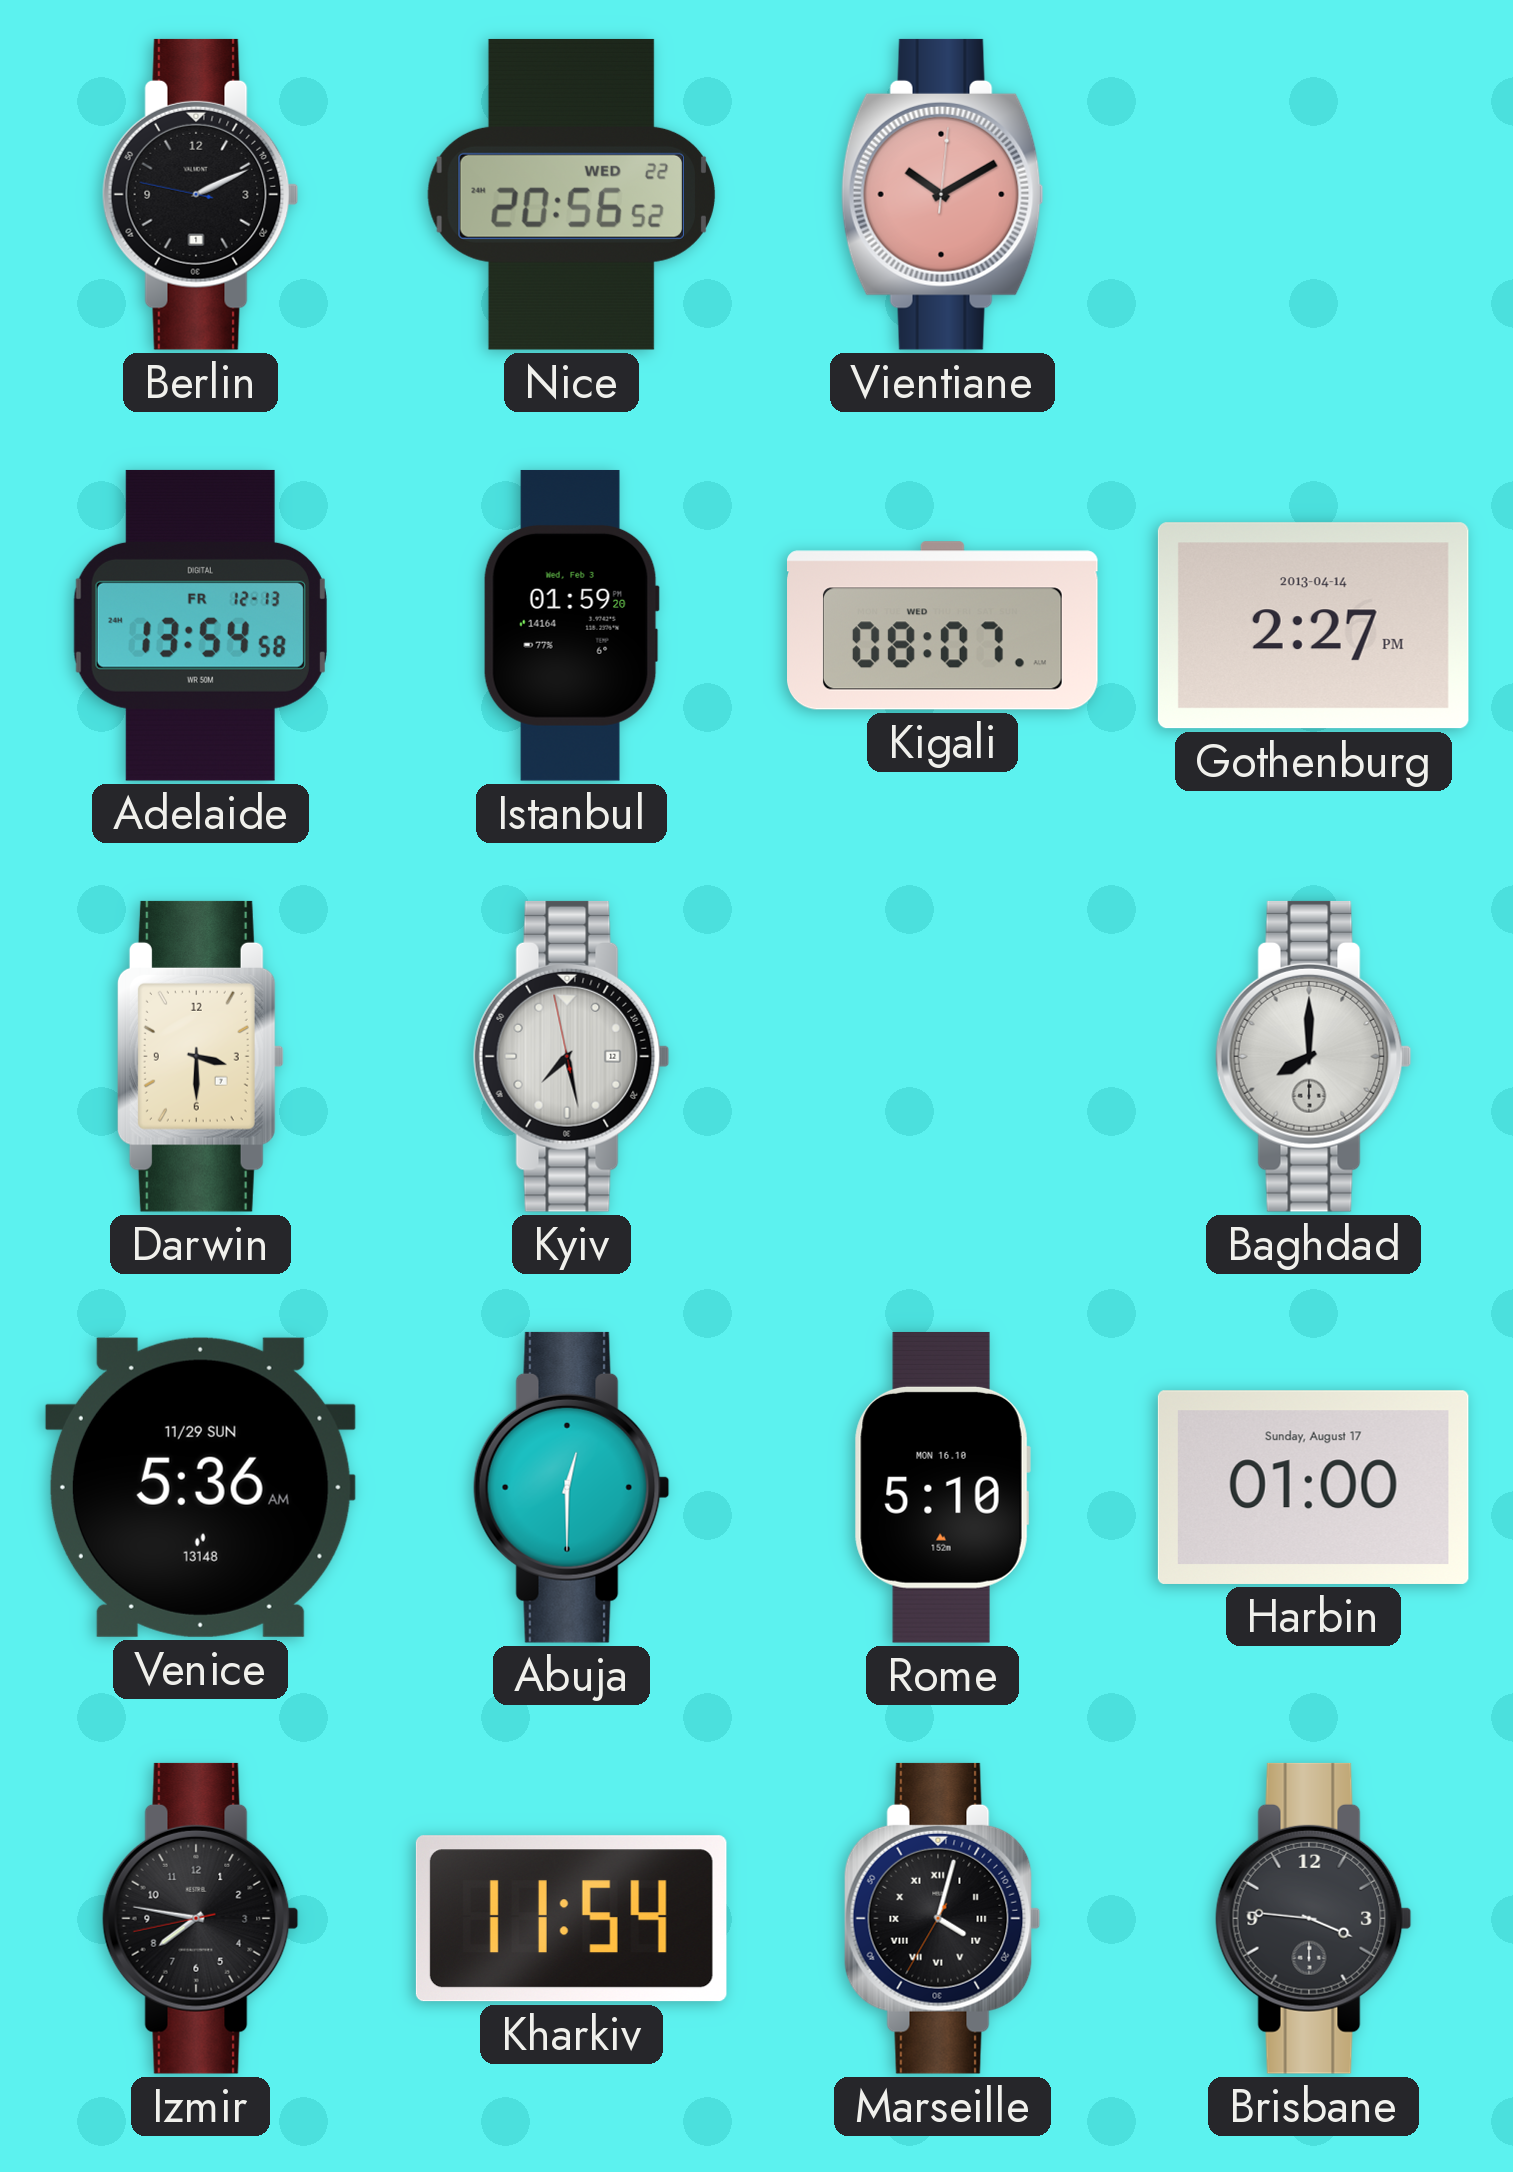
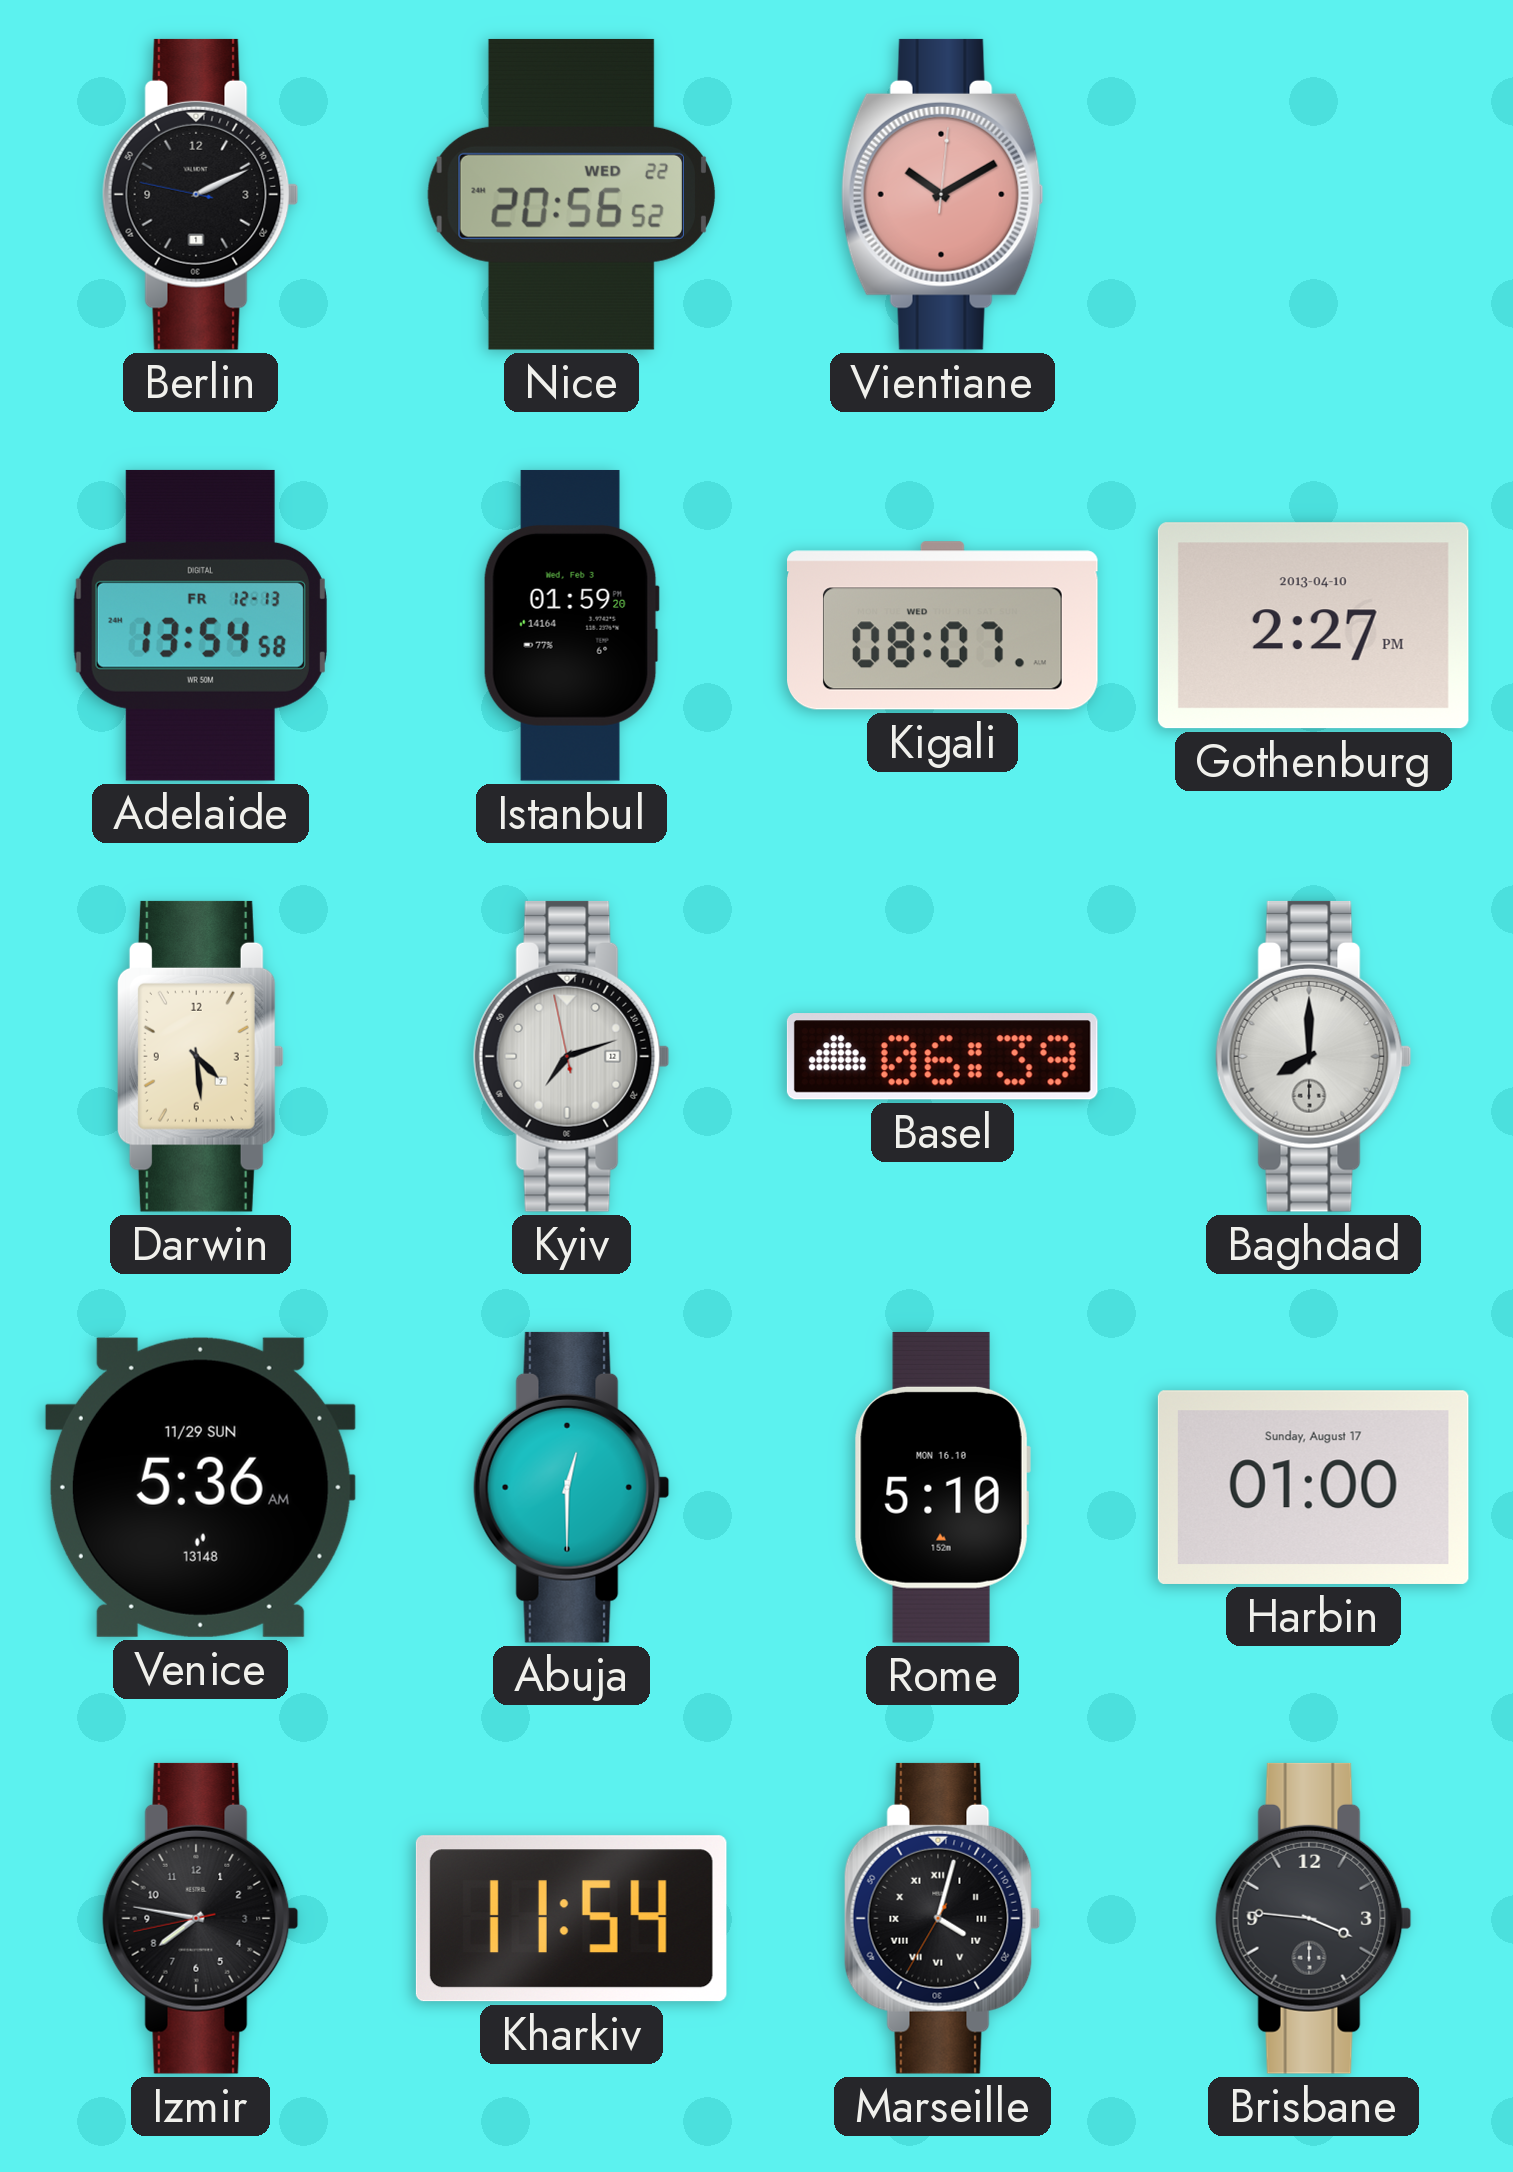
Gothenburg date: 2013-04-14 -> 2013-04-10
Darwin: 3:30 -> 4:29
Kyiv: 7:27 -> 7:11
Basel: none -> 06:39
